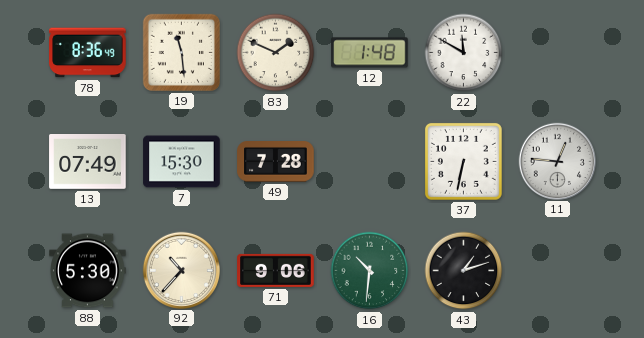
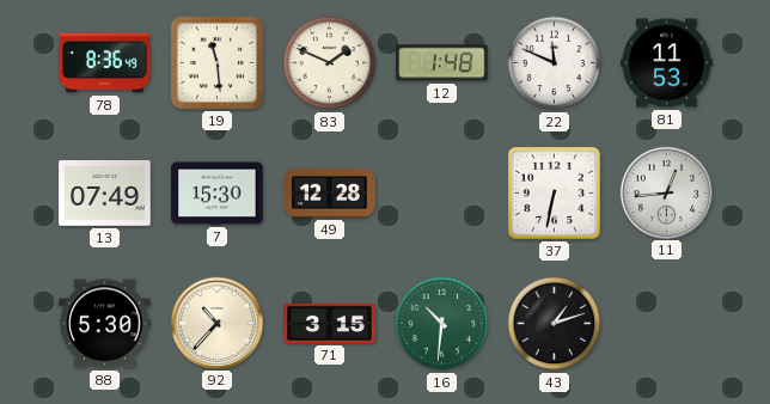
22: 11:50 -> 11:49
81: none -> 11:53
49: 7:28 -> 12:28
11: 12:46 -> 12:44
71: 9:06 -> 3:15
